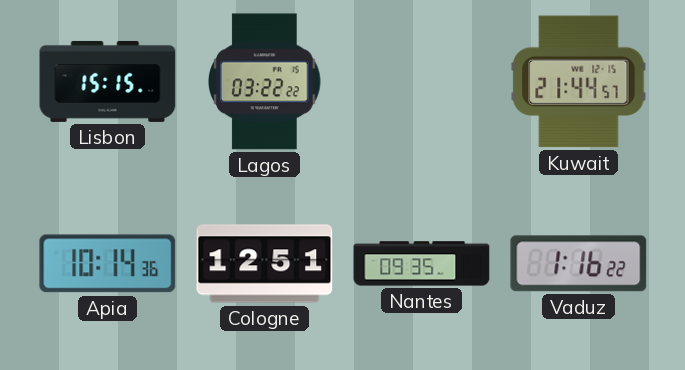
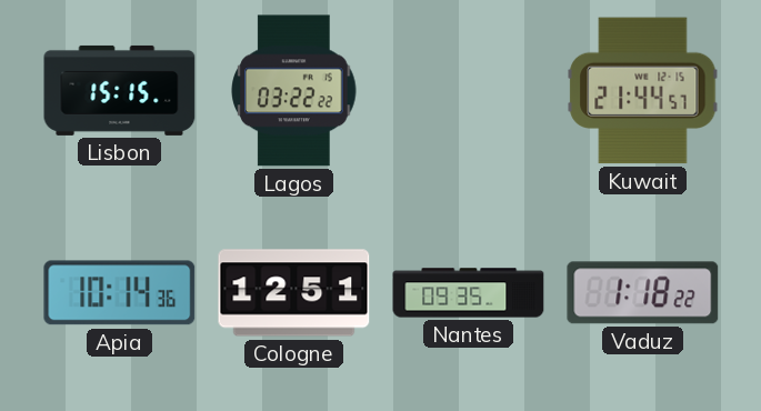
Vaduz: 1:16 -> 1:18
